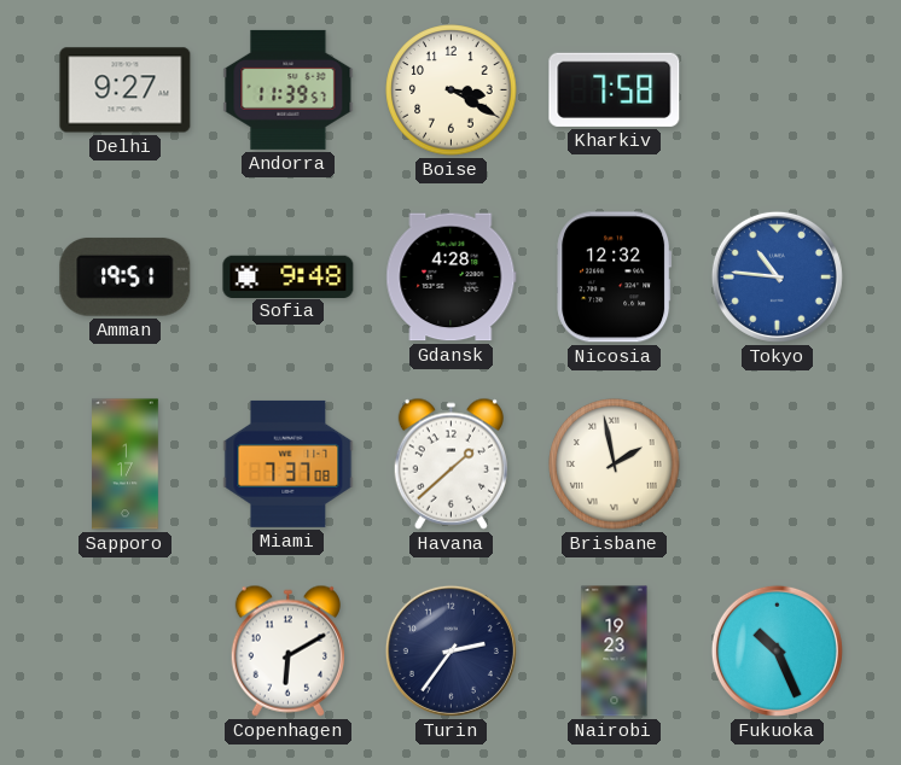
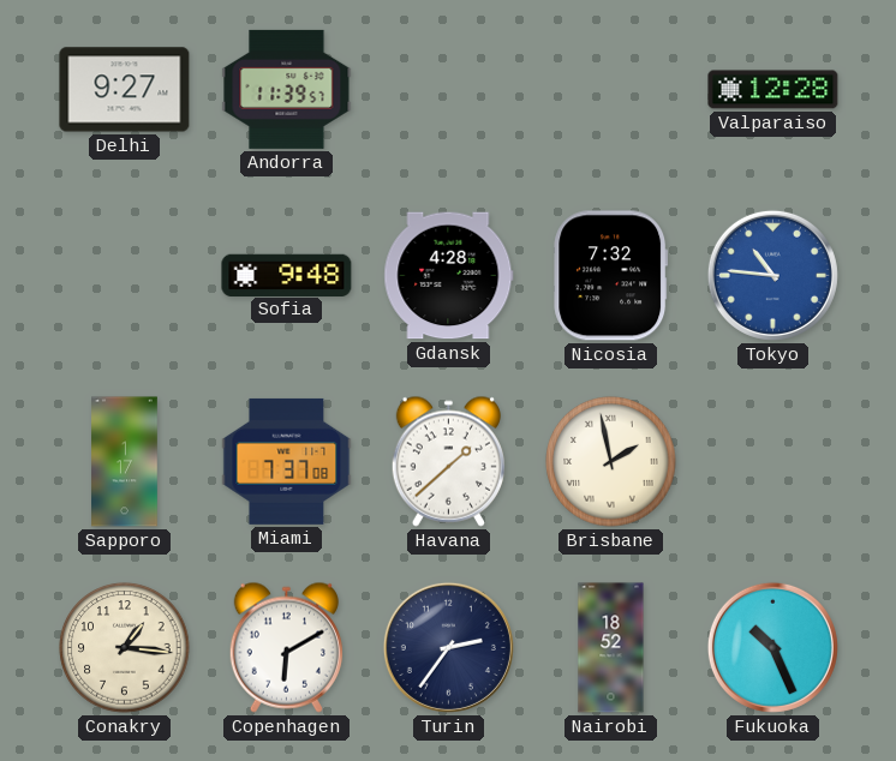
Boise: 3:20 -> none
Kharkiv: 7:58 -> none
Valparaiso: none -> 12:28
Amman: 19:51 -> none
Nicosia: 12:32 -> 7:32
Conakry: none -> 1:16
Nairobi: 19:23 -> 18:52
